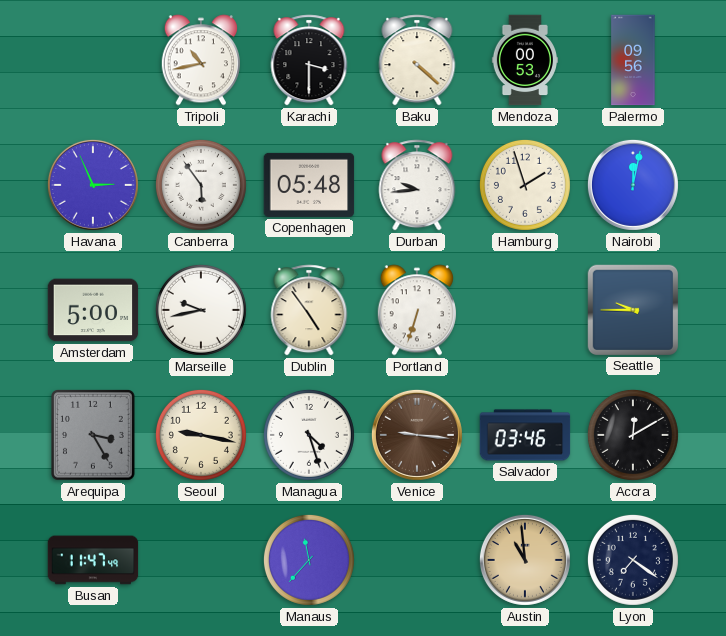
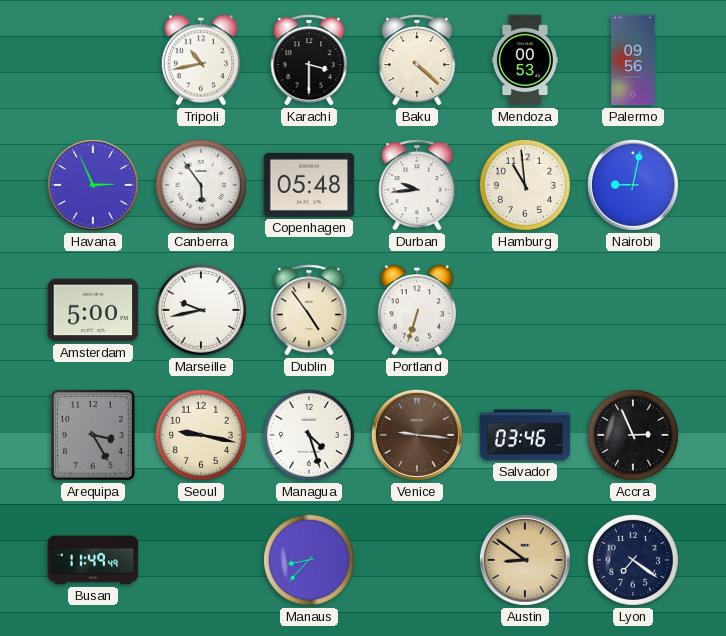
Hamburg: 1:57 -> 10:59
Nairobi: 12:02 -> 9:02
Seattle: 9:45 -> none
Accra: 12:10 -> 2:56
Busan: 11:47 -> 11:49
Manaus: 11:37 -> 8:37
Austin: 10:59 -> 8:51
